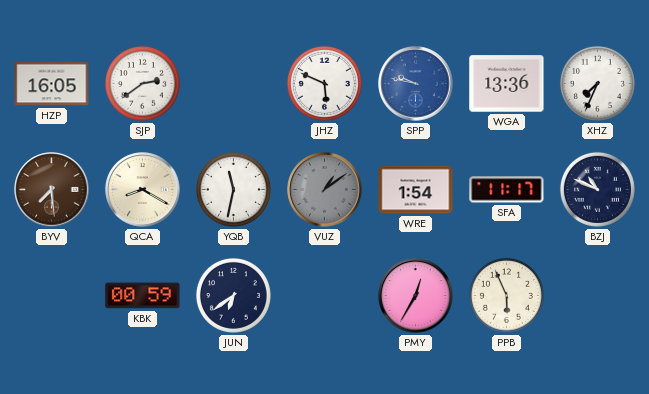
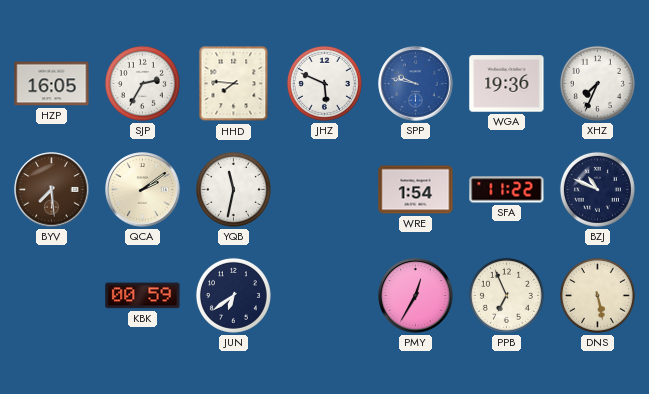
SJP: 2:39 -> 2:35
HHD: none -> 7:46
WGA: 13:36 -> 19:36
QCA: 8:20 -> 2:09
VUZ: 1:09 -> none
SFA: 11:17 -> 11:22
PPB: 5:56 -> 6:56
DNS: none -> 5:28
